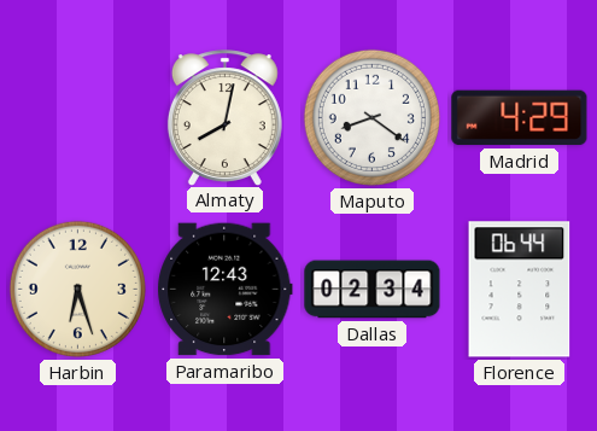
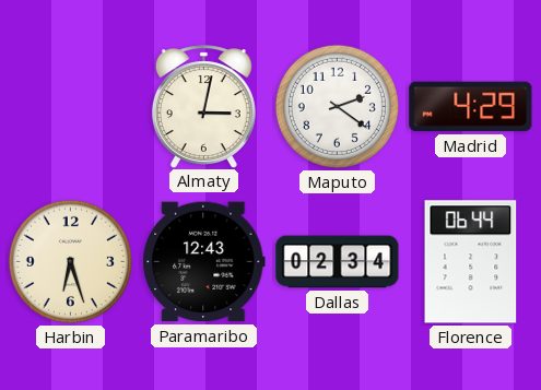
Almaty: 8:02 -> 3:02
Maputo: 8:21 -> 2:21
